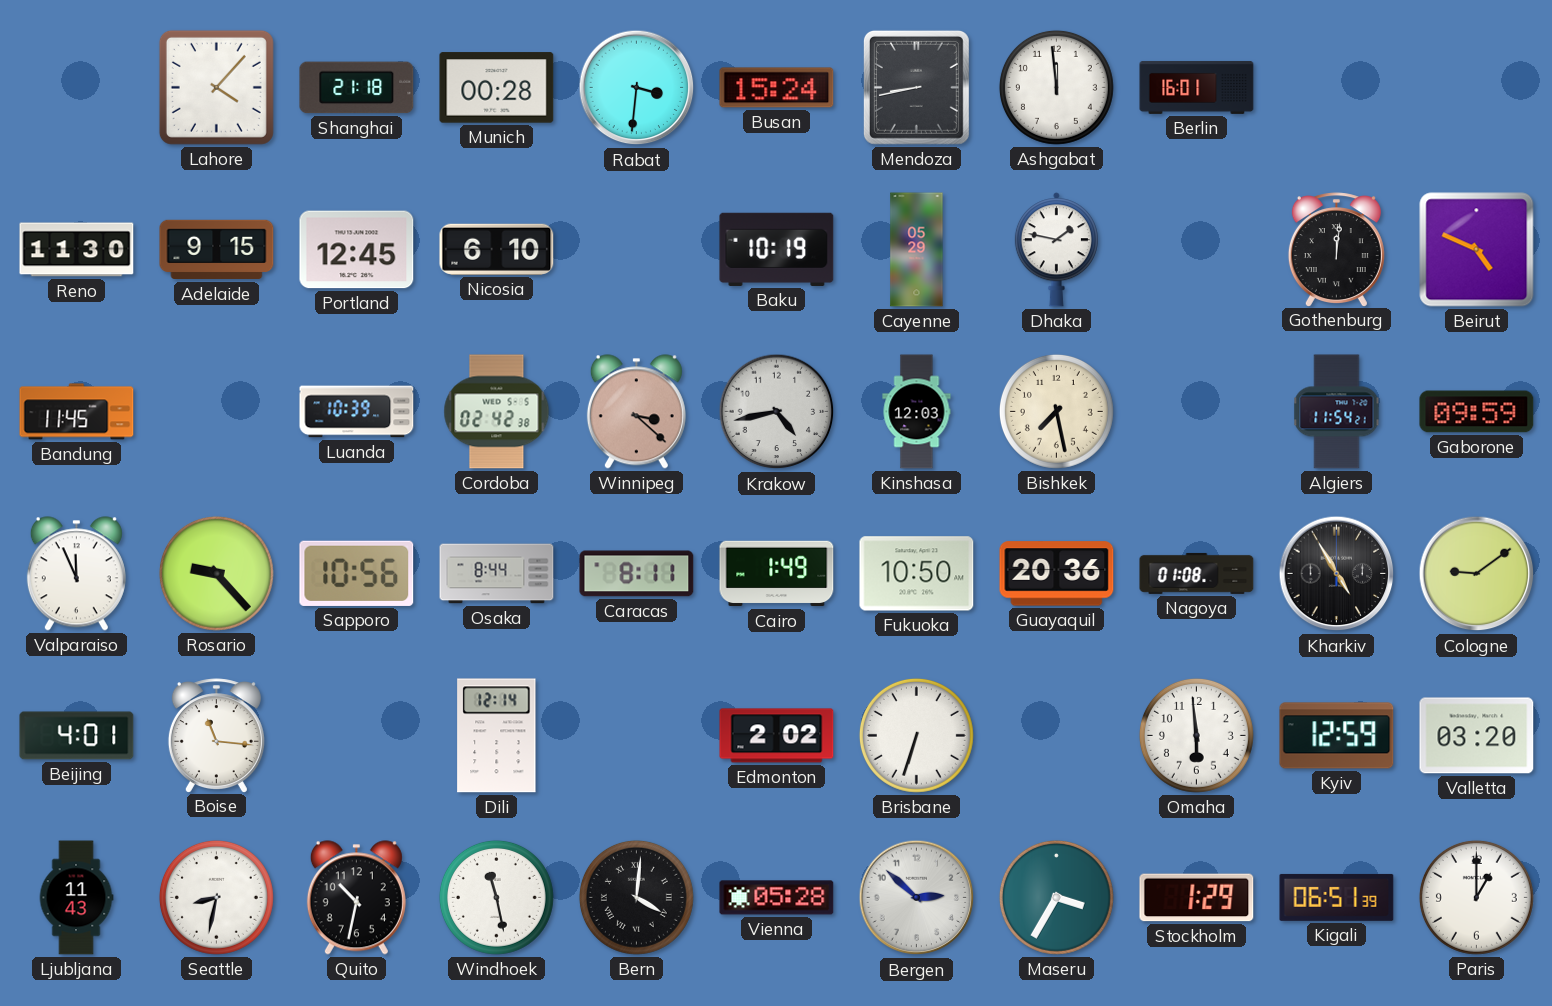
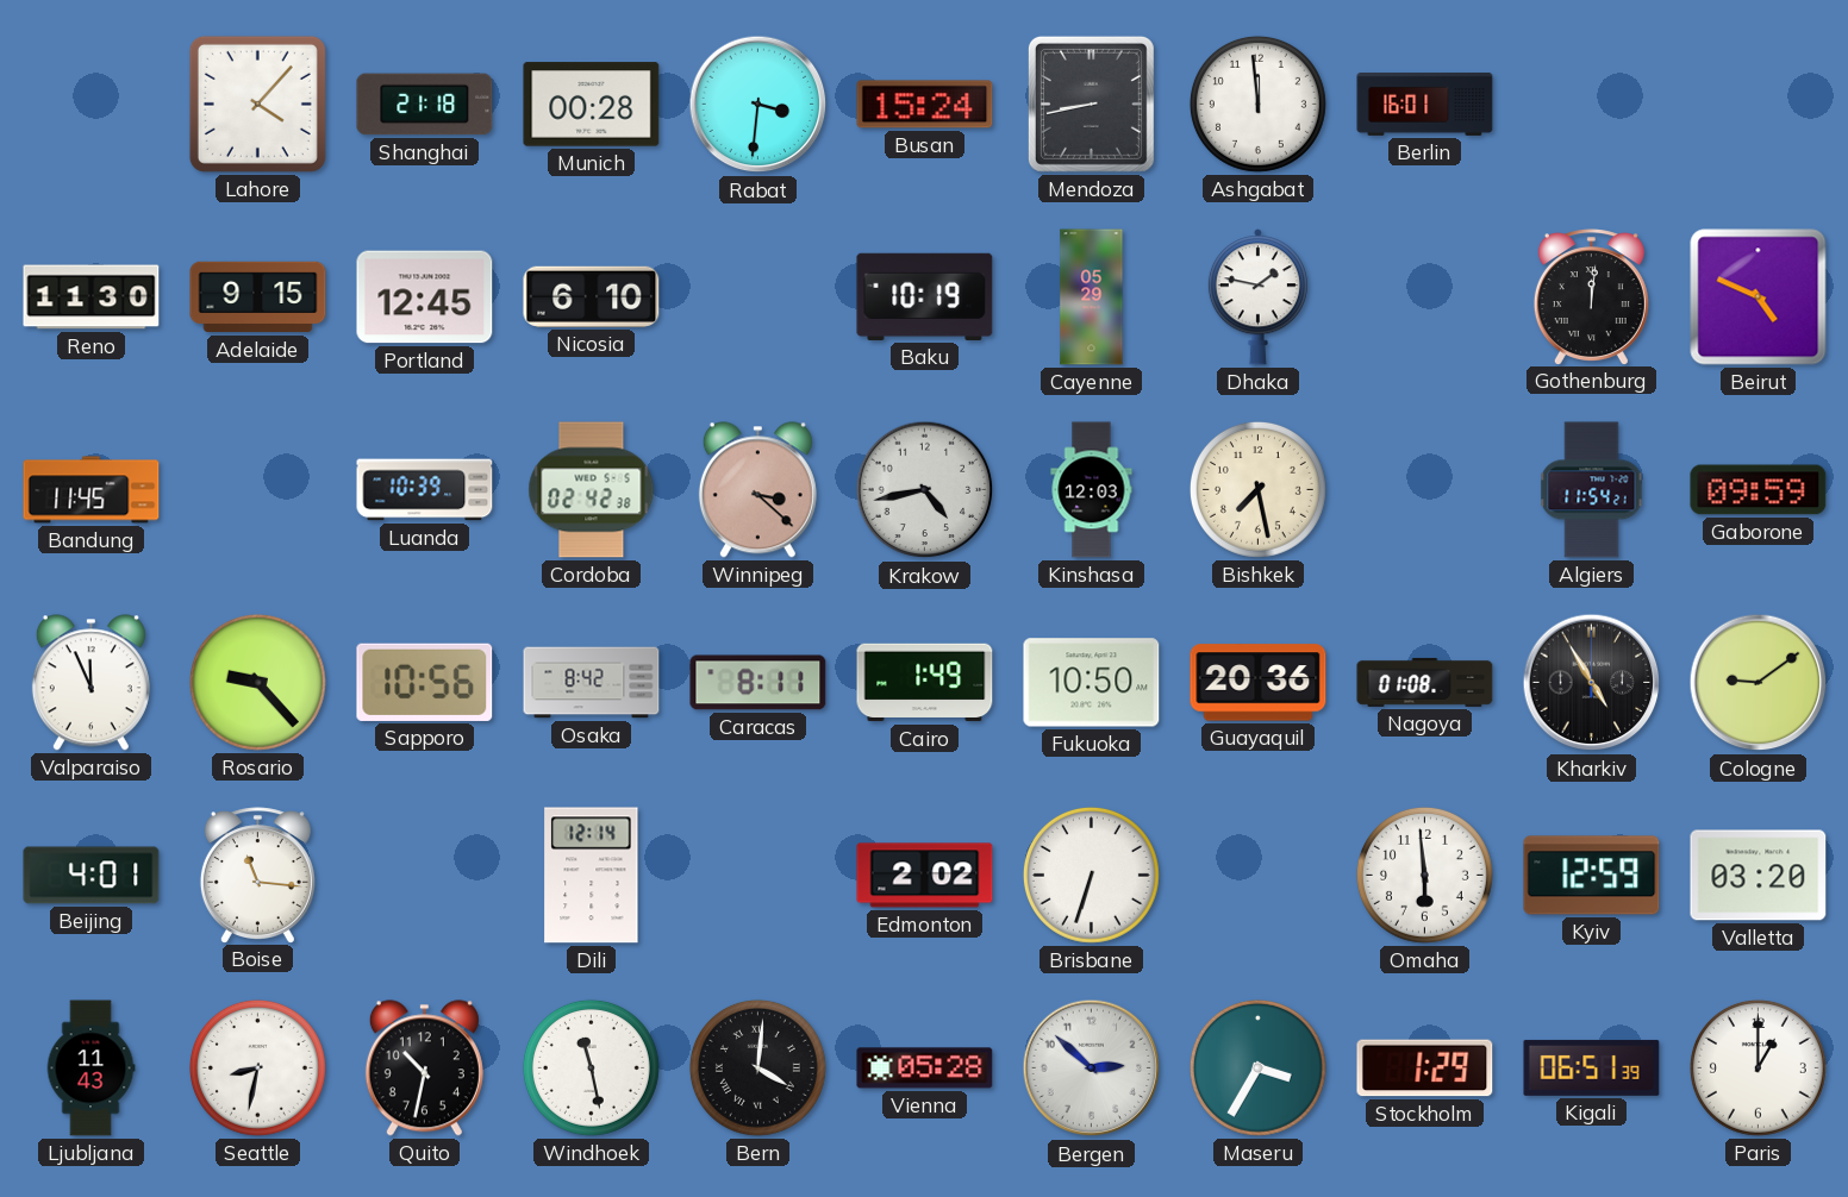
Osaka: 8:44 -> 8:42
